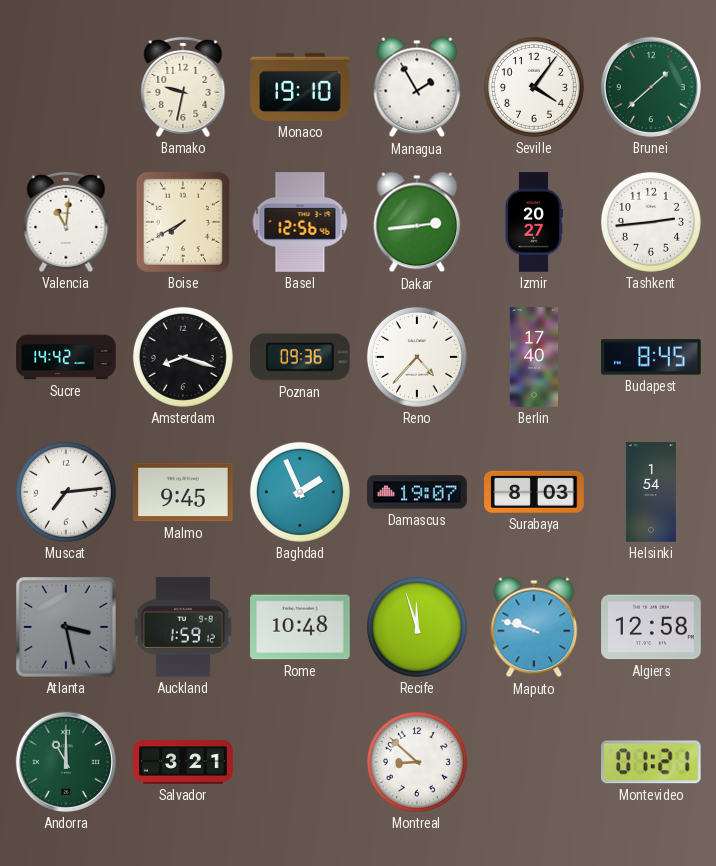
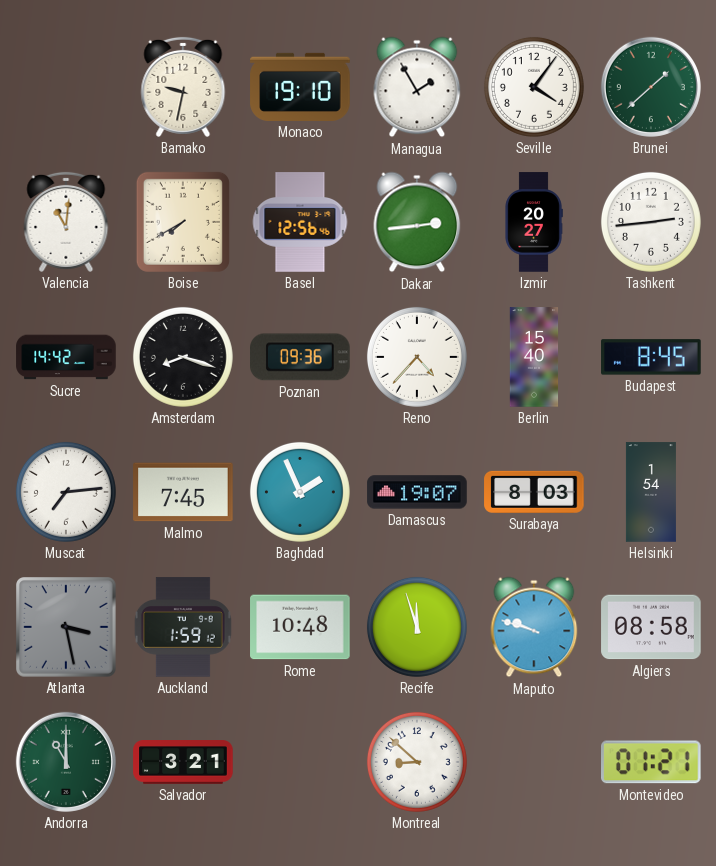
Berlin: 17:40 -> 15:40
Malmo: 9:45 -> 7:45
Algiers: 12:58 -> 08:58
